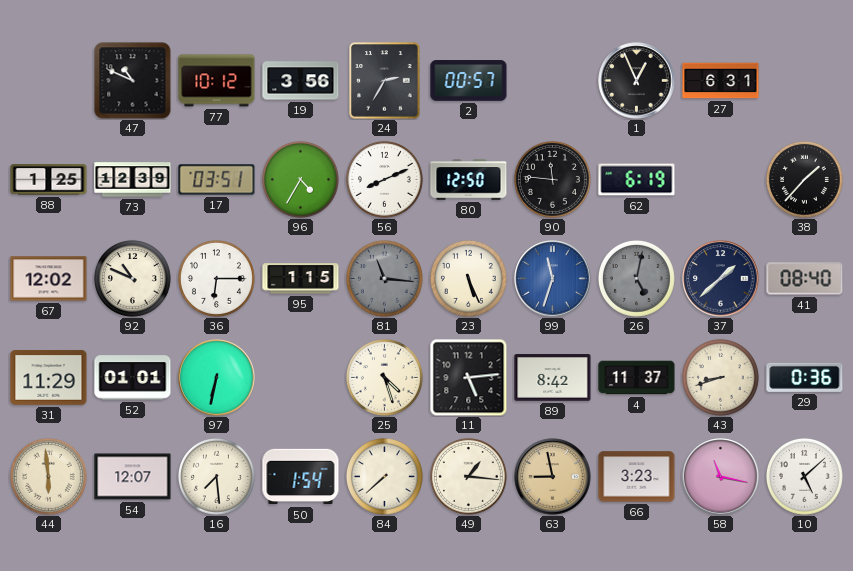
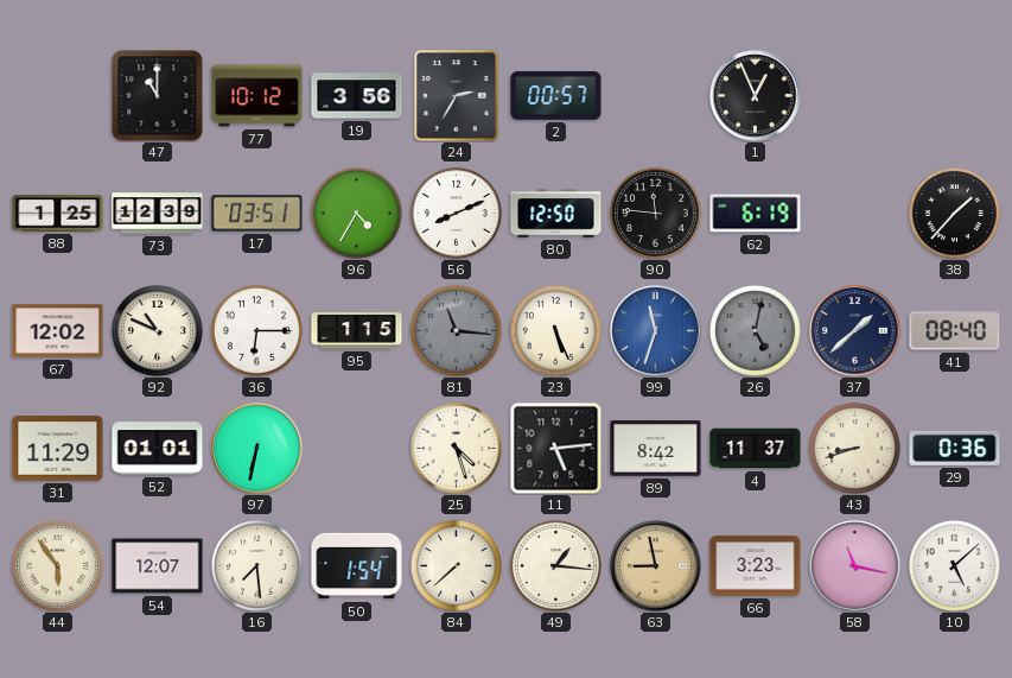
47: 10:49 -> 11:00
27: 6:31 -> none
44: 5:59 -> 5:54
